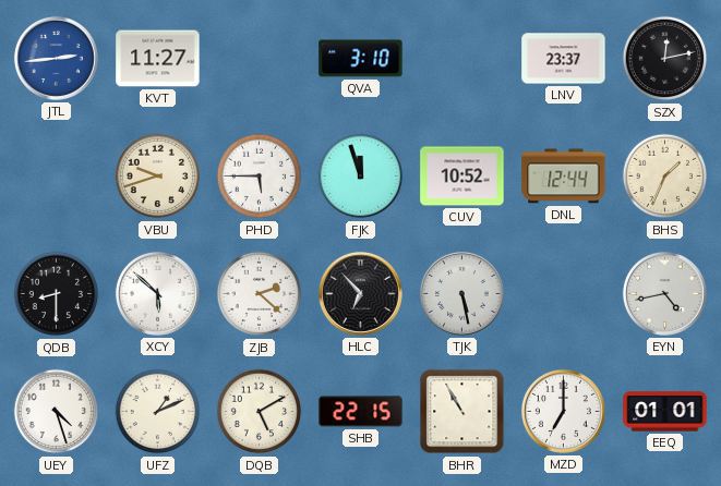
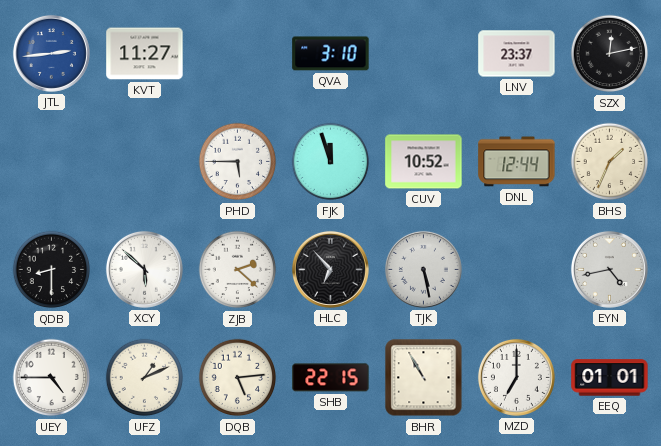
VBU: 9:42 -> none
UEY: 4:27 -> 4:45
DQB: 5:10 -> 5:14
